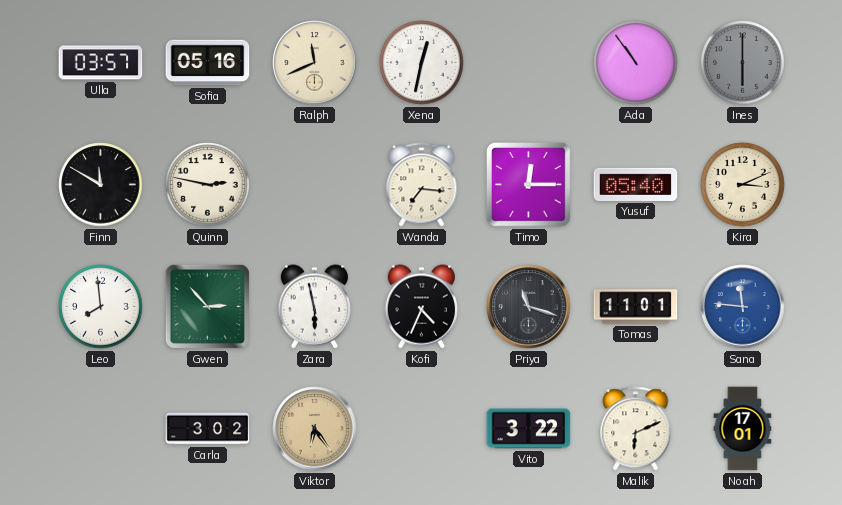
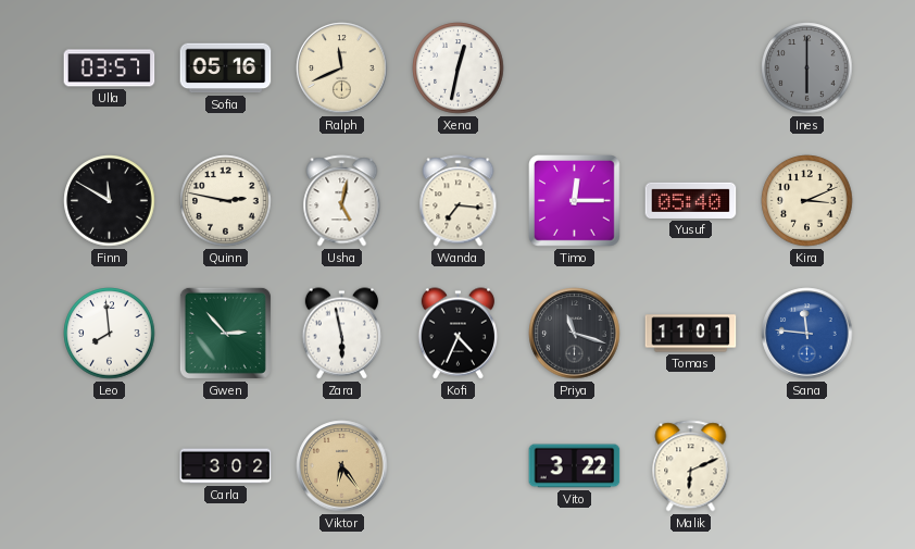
Ada: 10:54 -> none
Usha: none -> 5:02
Noah: 17:01 -> none
